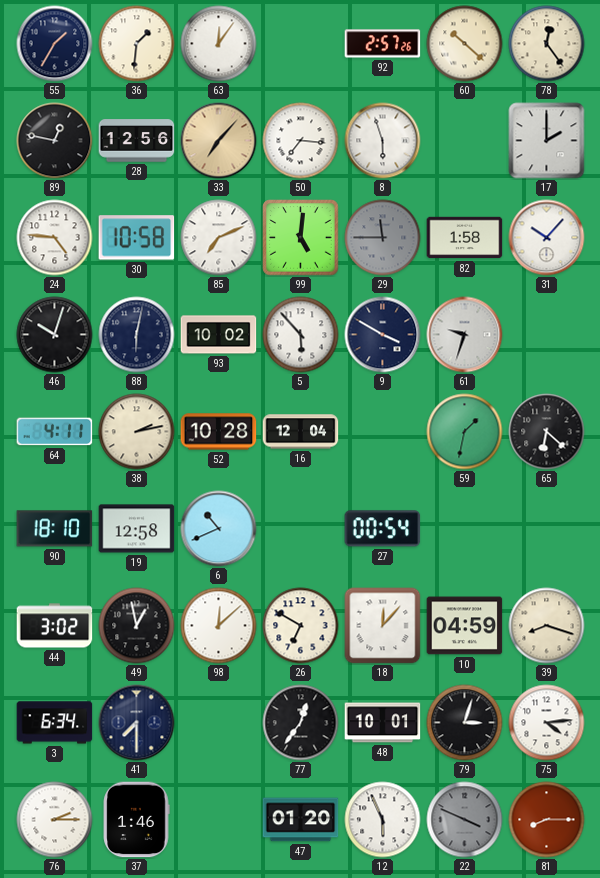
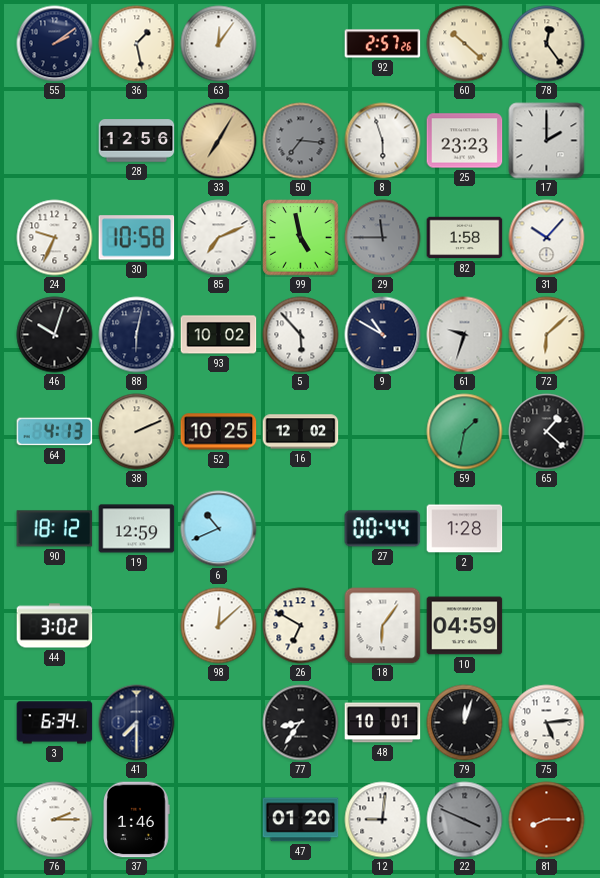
55: 1:35 -> 2:09
36: 1:31 -> 1:28
89: 12:47 -> none
33: 7:07 -> 7:05
50 dial: white -> grey
25: none -> 23:23
24: 4:46 -> 9:34
99: 5:01 -> 4:58
9: 3:50 -> 10:50
72: none -> 6:08
64: 4:11 -> 4:13
38: 2:13 -> 2:11
52: 10:28 -> 10:25
16: 12:04 -> 12:02
65: 6:22 -> 1:22
90: 18:10 -> 18:12
19: 12:58 -> 12:59
27: 00:54 -> 00:44
2: none -> 1:28
49: 12:58 -> none
18: 12:07 -> 6:06
39: 8:18 -> none
77: 12:36 -> 8:36
79: 3:03 -> 12:03
75: 4:14 -> 5:14
12: 5:56 -> 9:01
